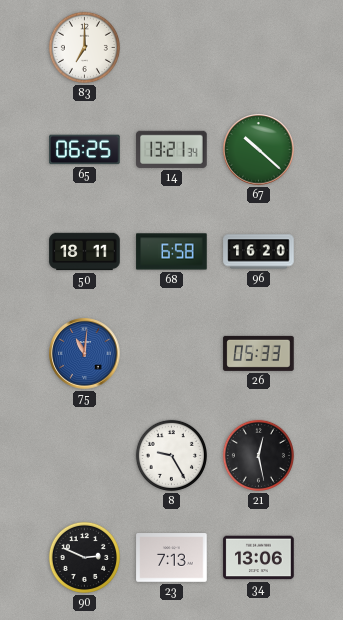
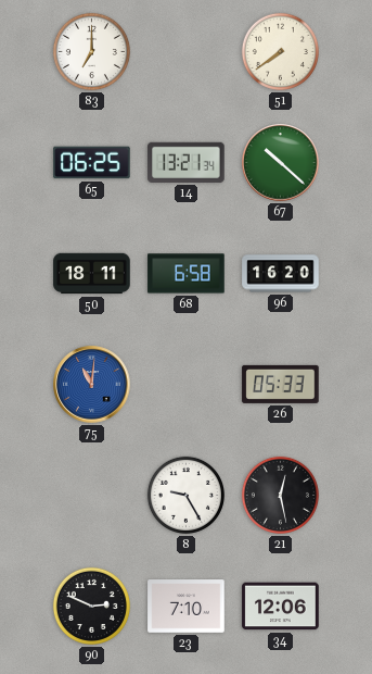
51: none -> 7:39
23: 7:13 -> 7:10
34: 13:06 -> 12:06
